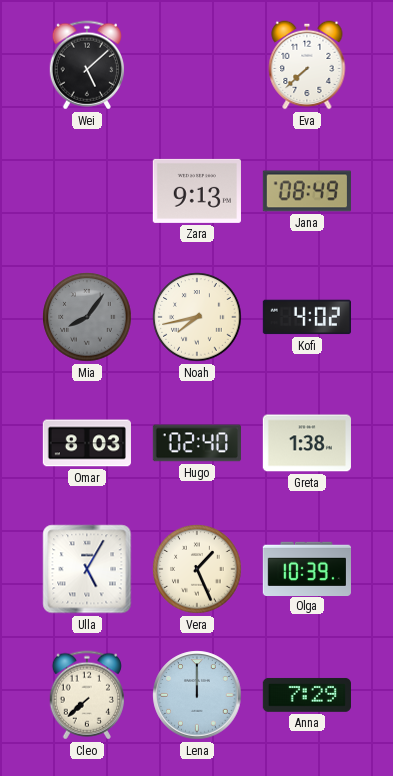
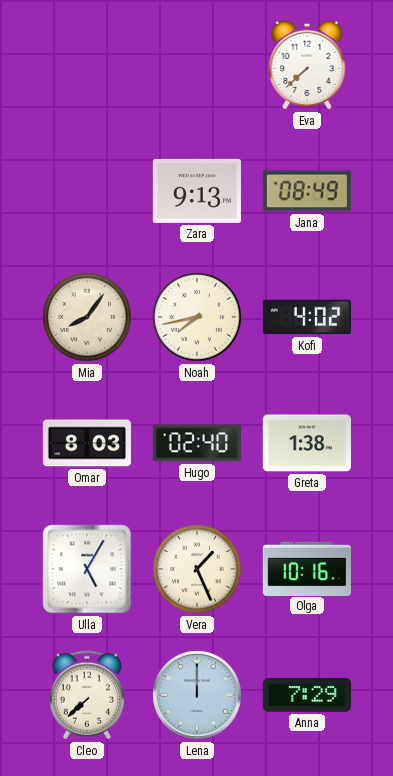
Wei: 5:08 -> none
Mia dial: grey -> cream
Olga: 10:39 -> 10:16
